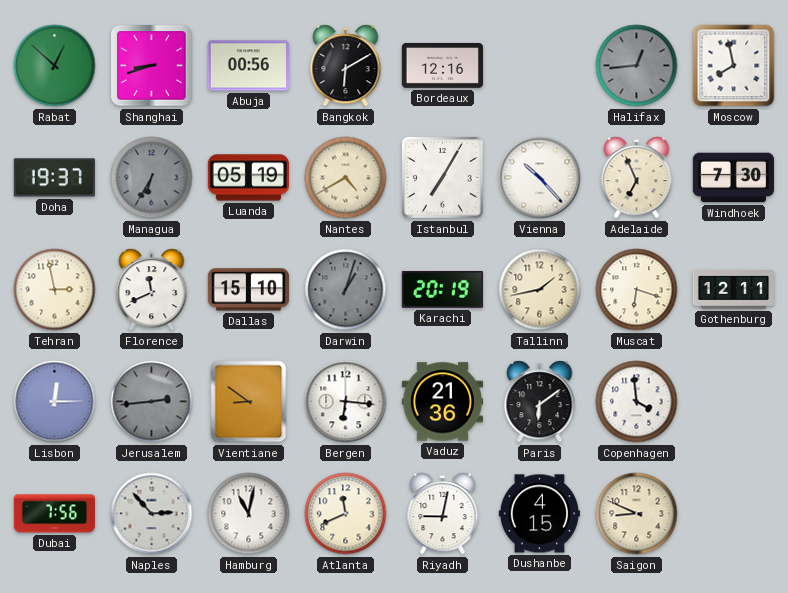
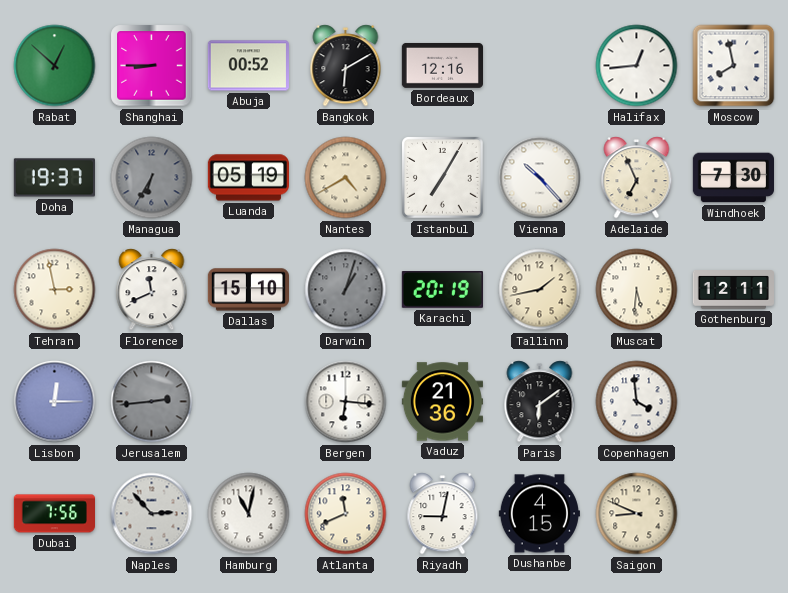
Shanghai: 8:42 -> 8:45
Abuja: 00:56 -> 00:52
Halifax dial: grey -> white
Muscat: 6:18 -> 5:31
Vientiane: 8:51 -> none
